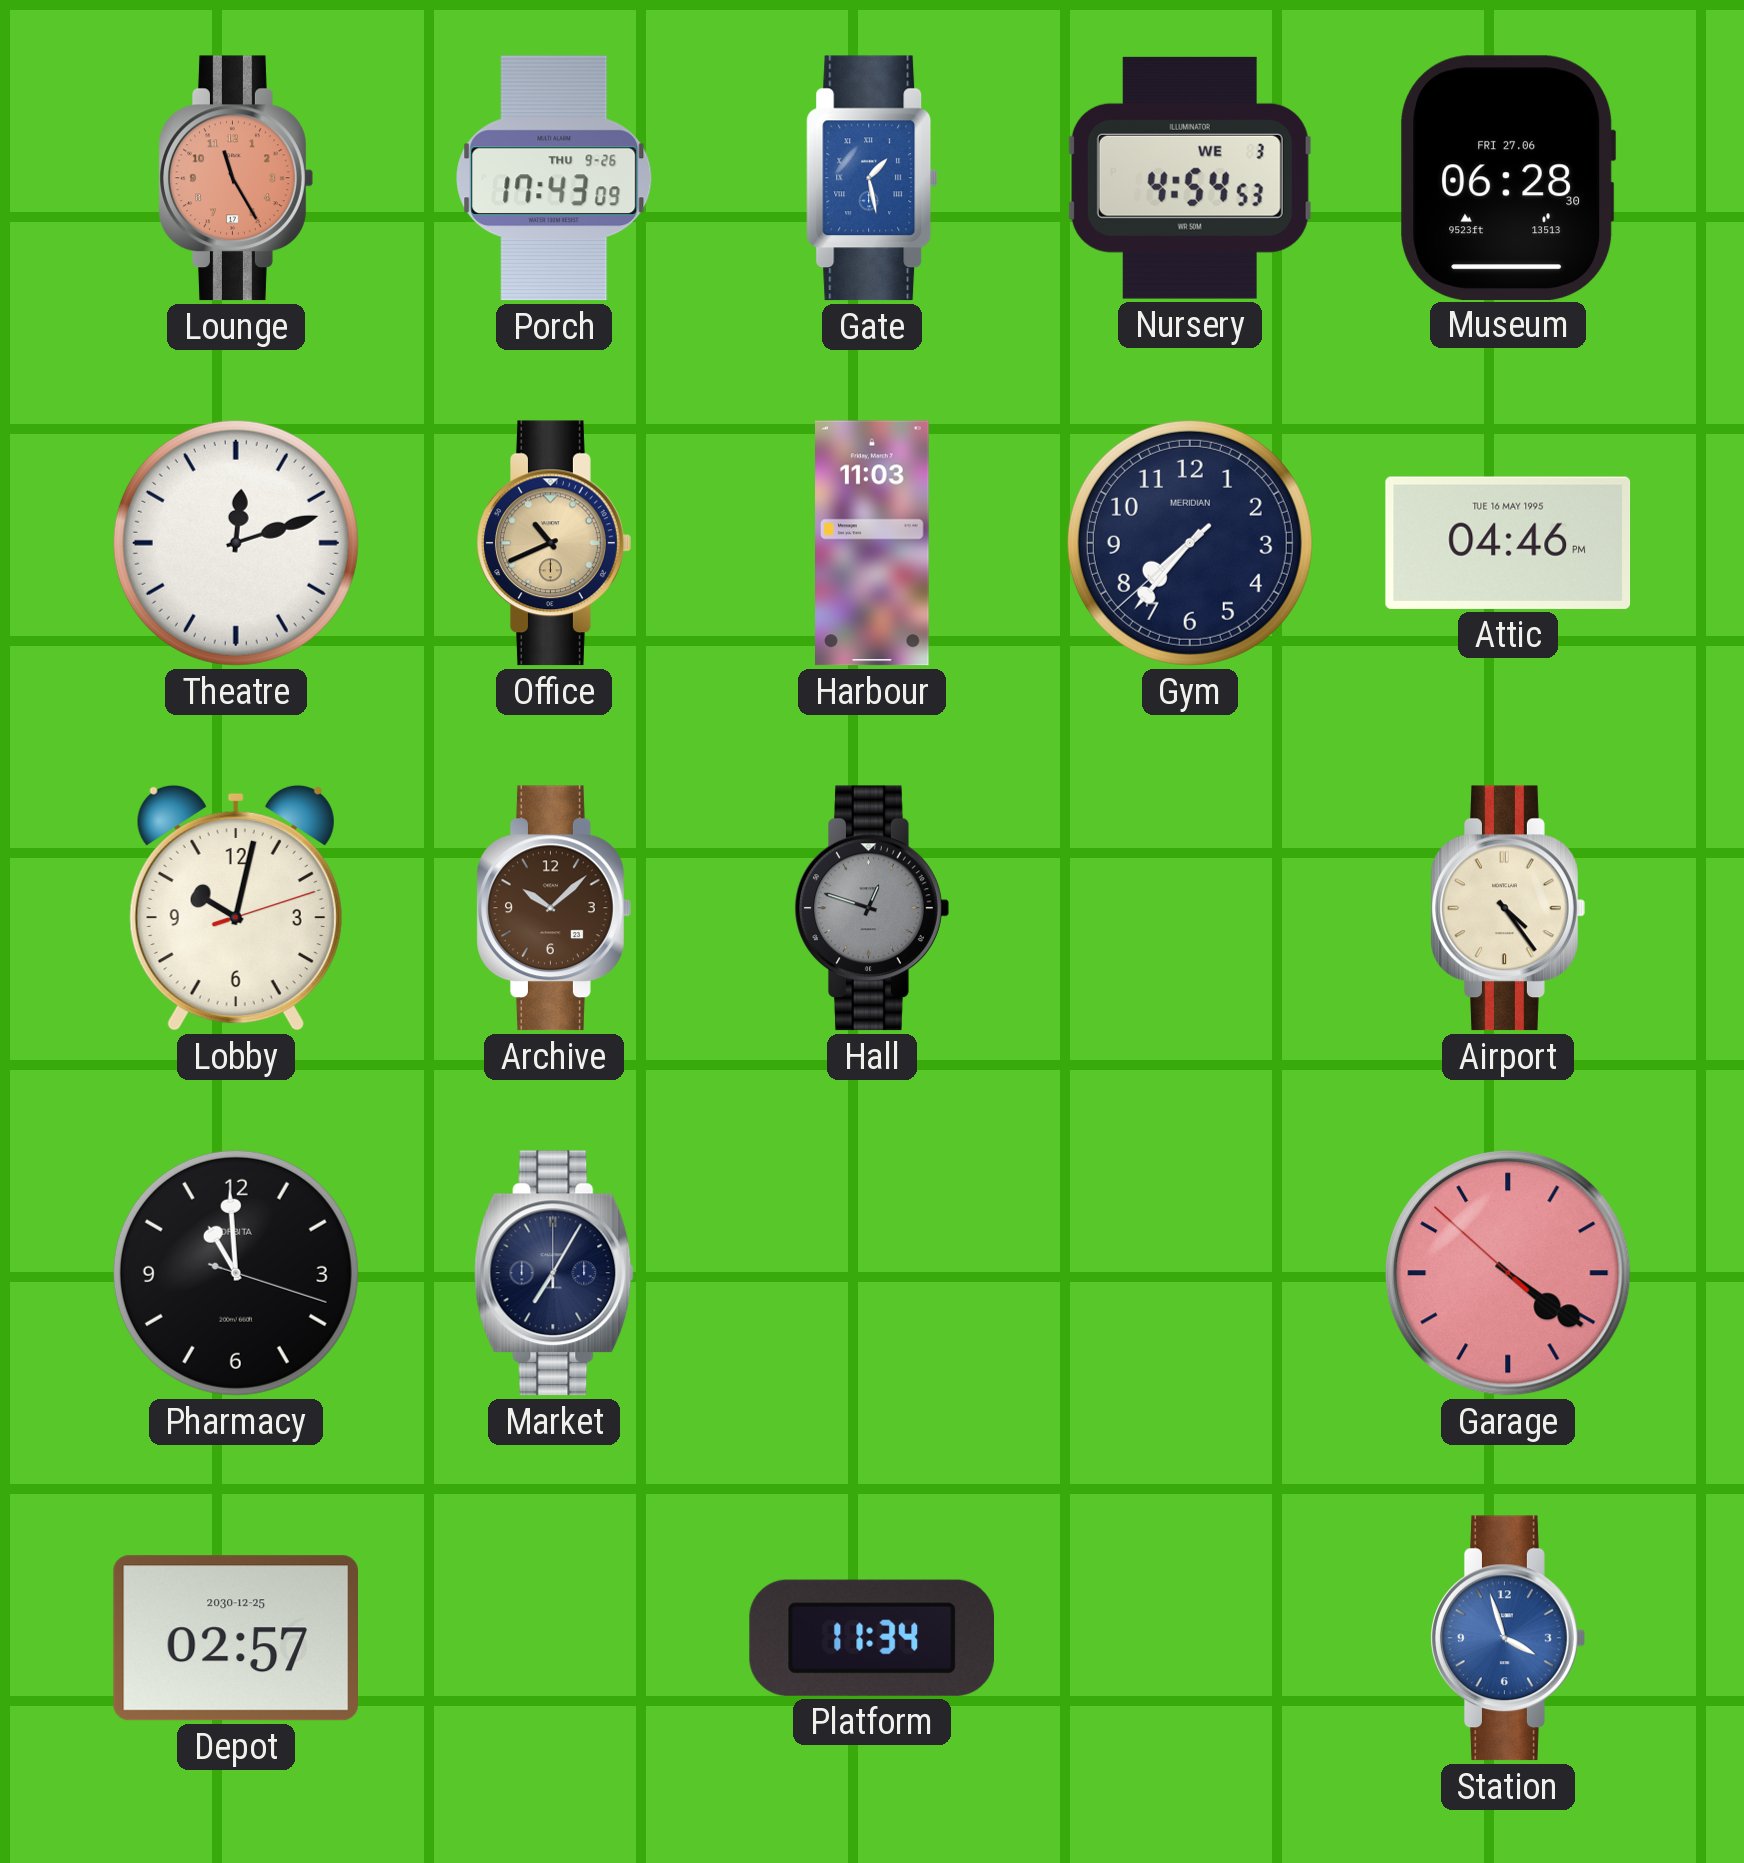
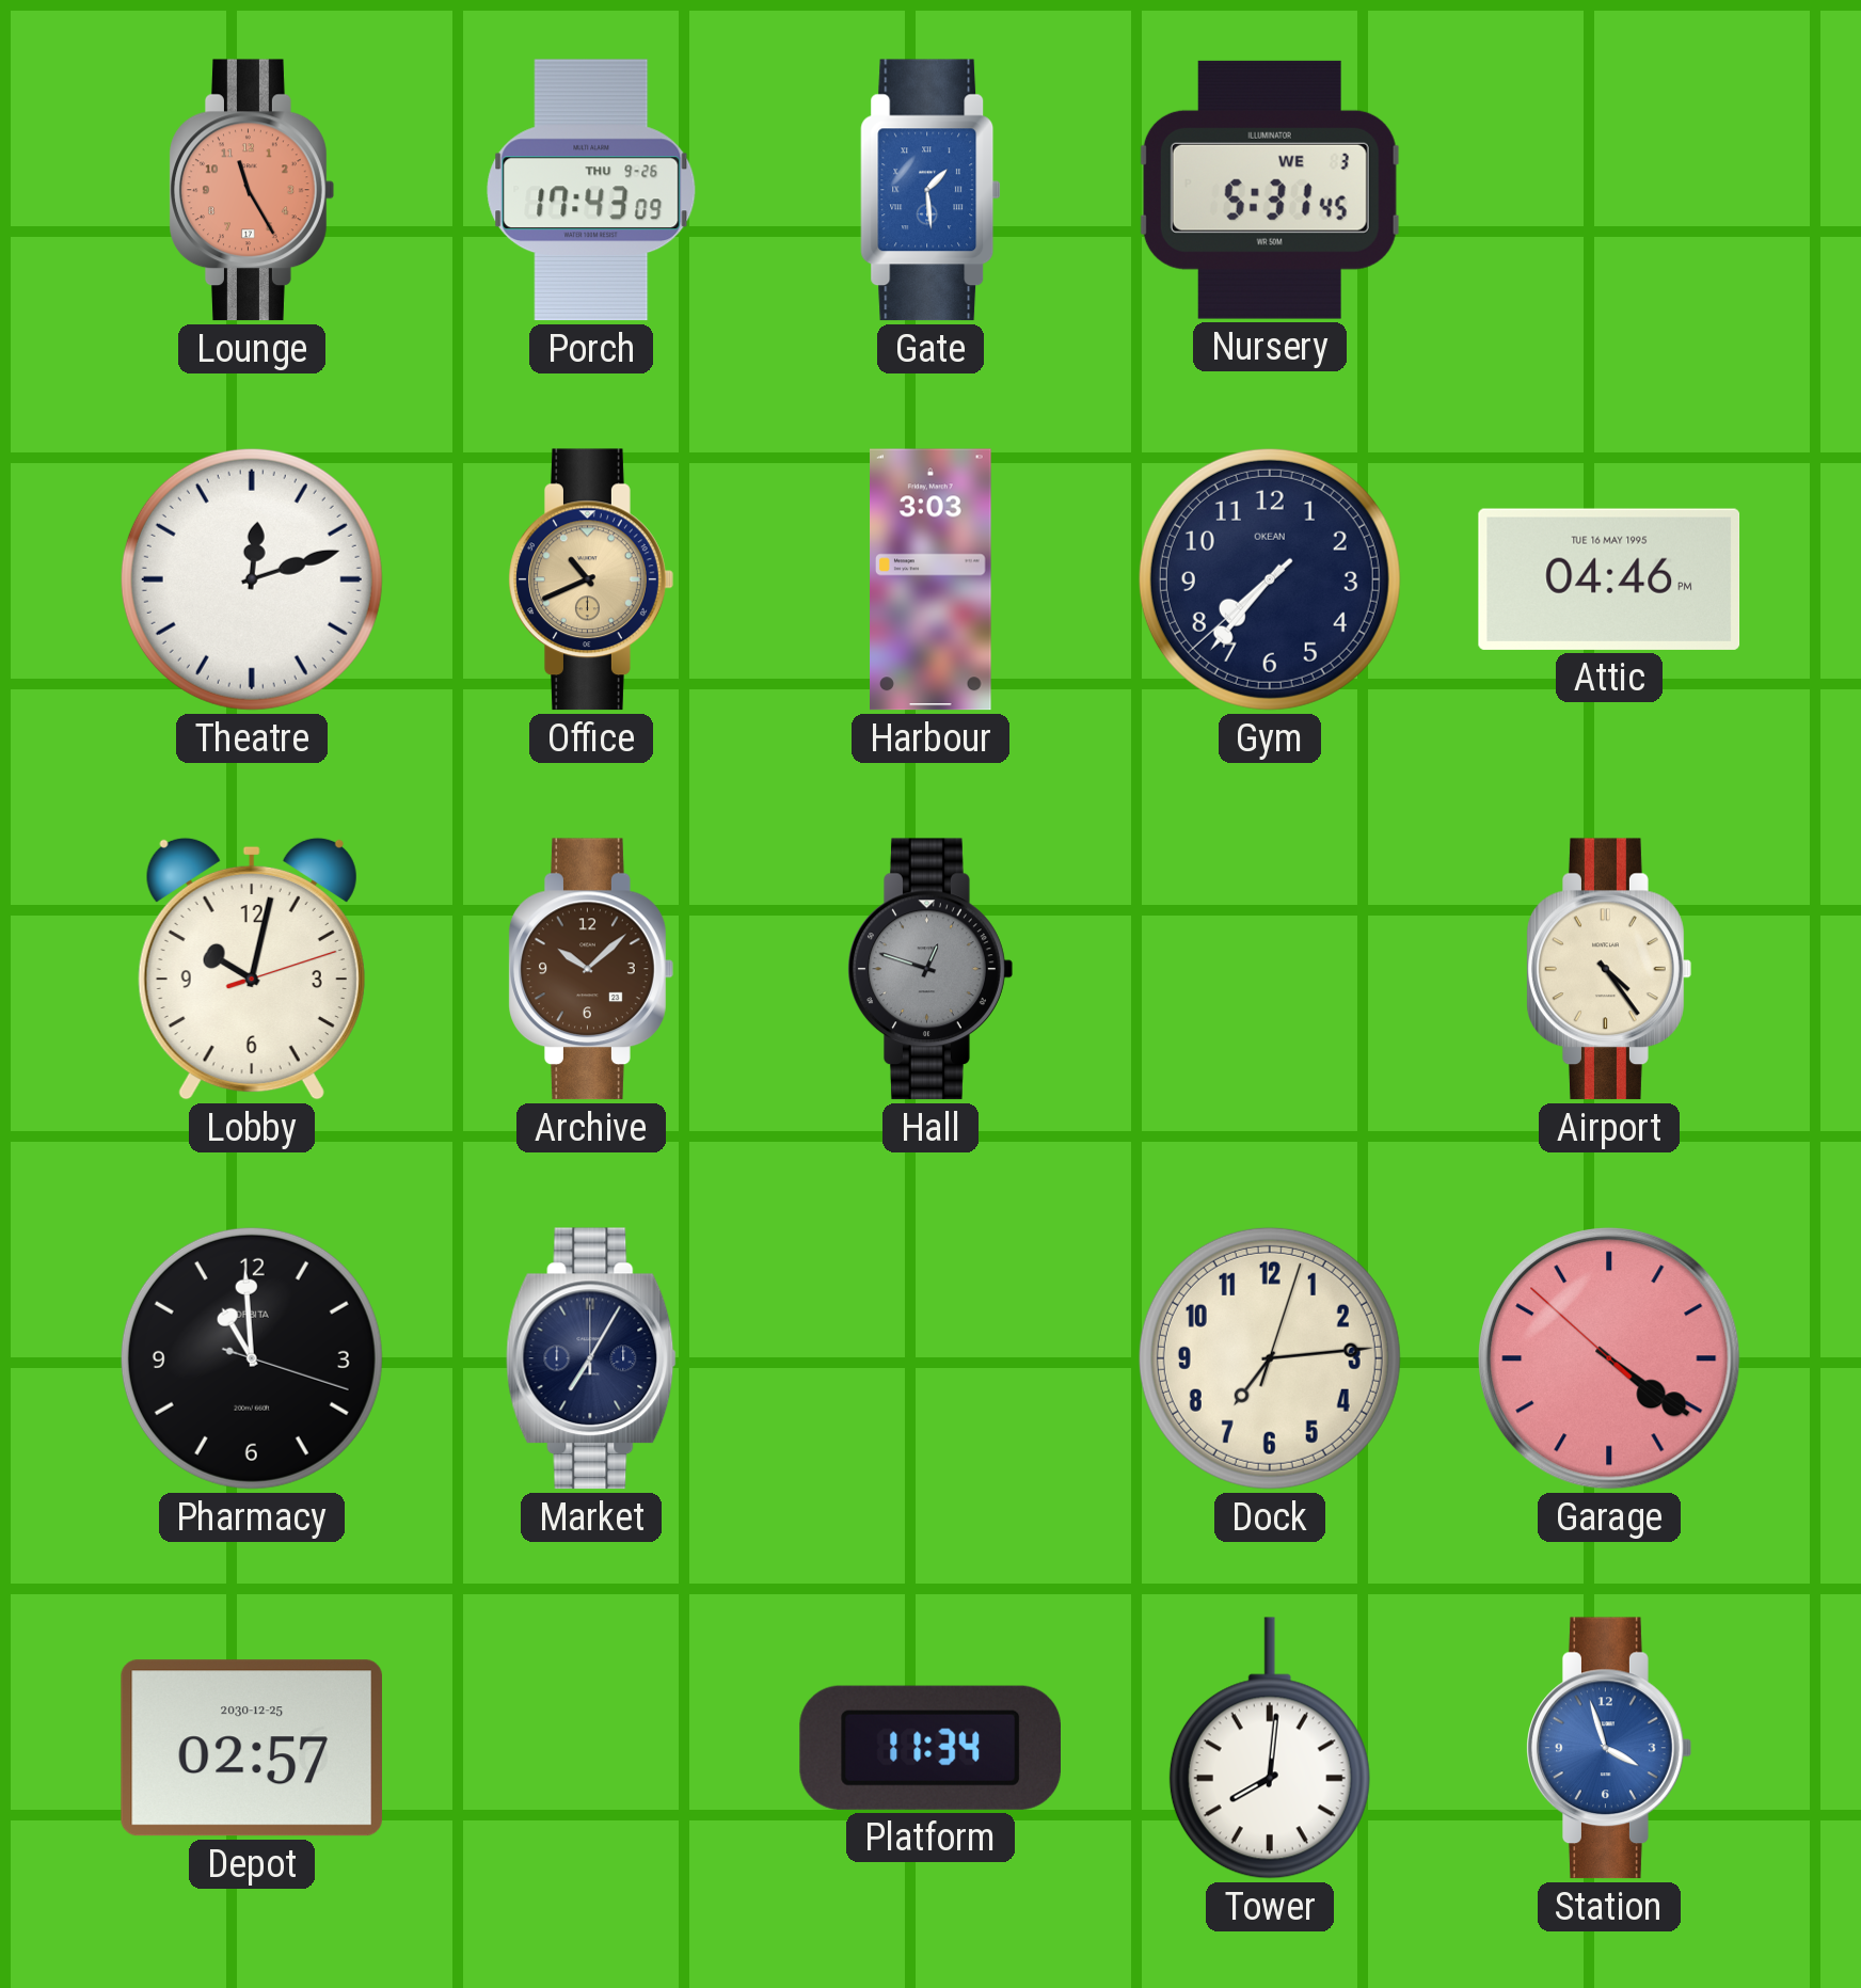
Gate: 1:28 -> 1:29
Nursery: 4:54 -> 5:31
Museum: 06:28 -> none
Harbour: 11:03 -> 3:03
Gym brand: MERIDIAN -> OKEAN
Dock: none -> 7:14
Tower: none -> 8:01
